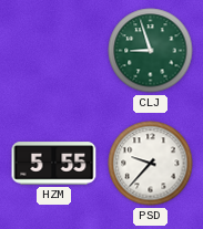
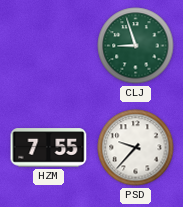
HZM: 5:55 -> 7:55
